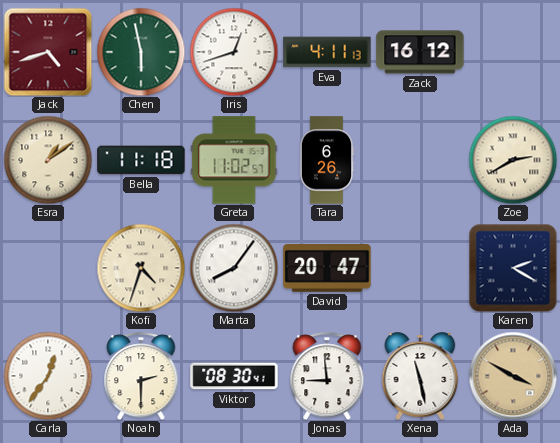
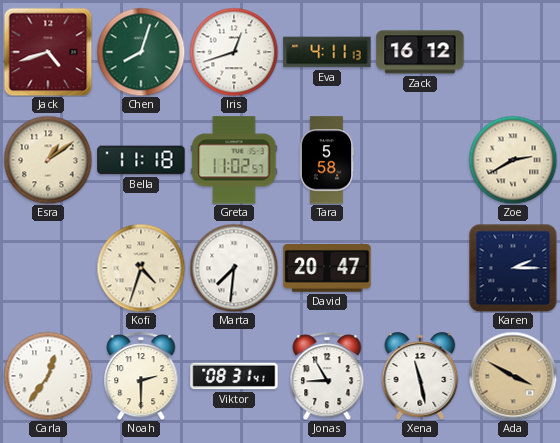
Chen: 5:58 -> 8:03
Tara: 6:26 -> 5:58
Marta: 8:06 -> 7:31
Karen: 2:20 -> 2:15
Viktor: 08:30 -> 08:31
Jonas: 8:59 -> 8:55
